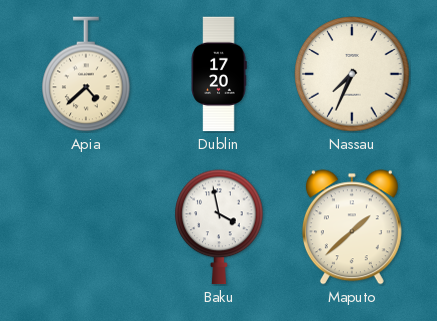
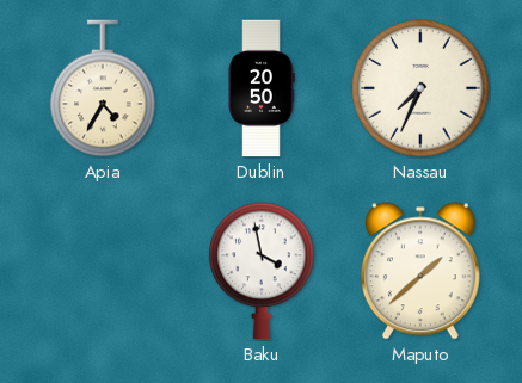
Apia: 4:38 -> 4:35
Dublin: 17:20 -> 20:50
